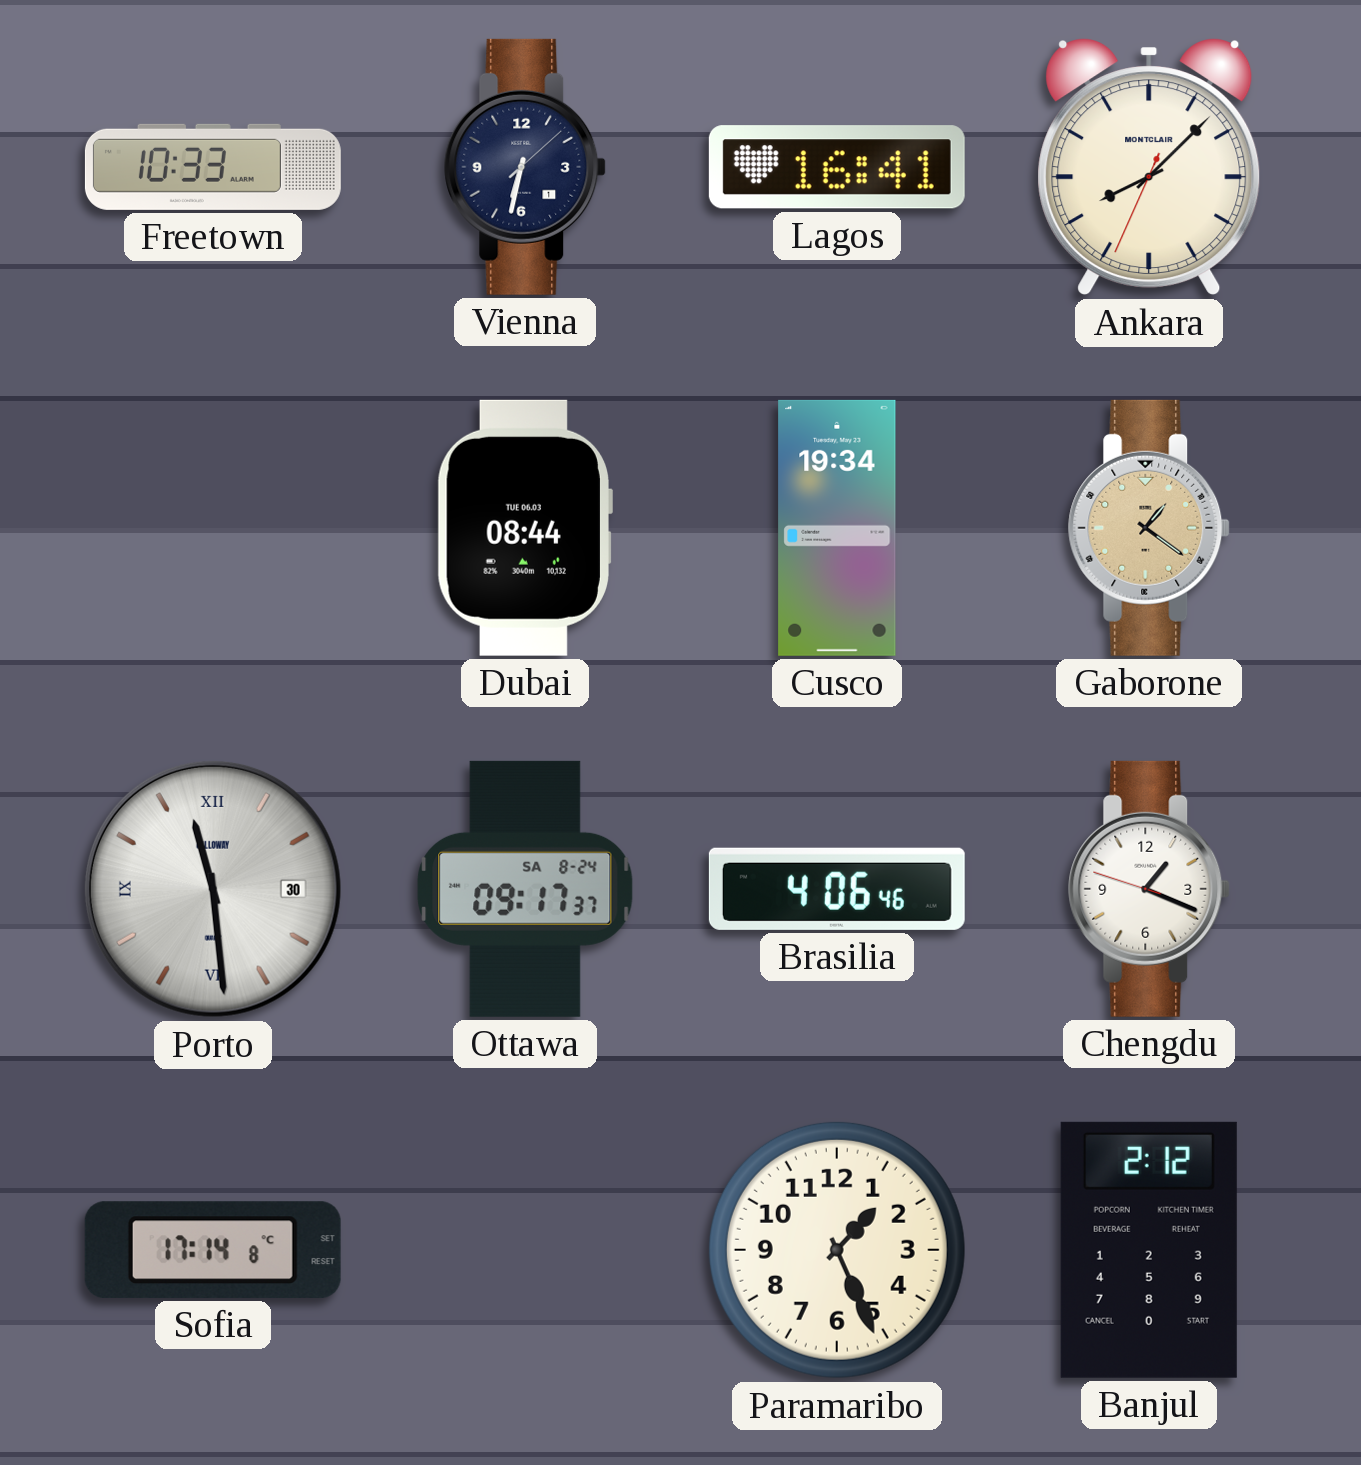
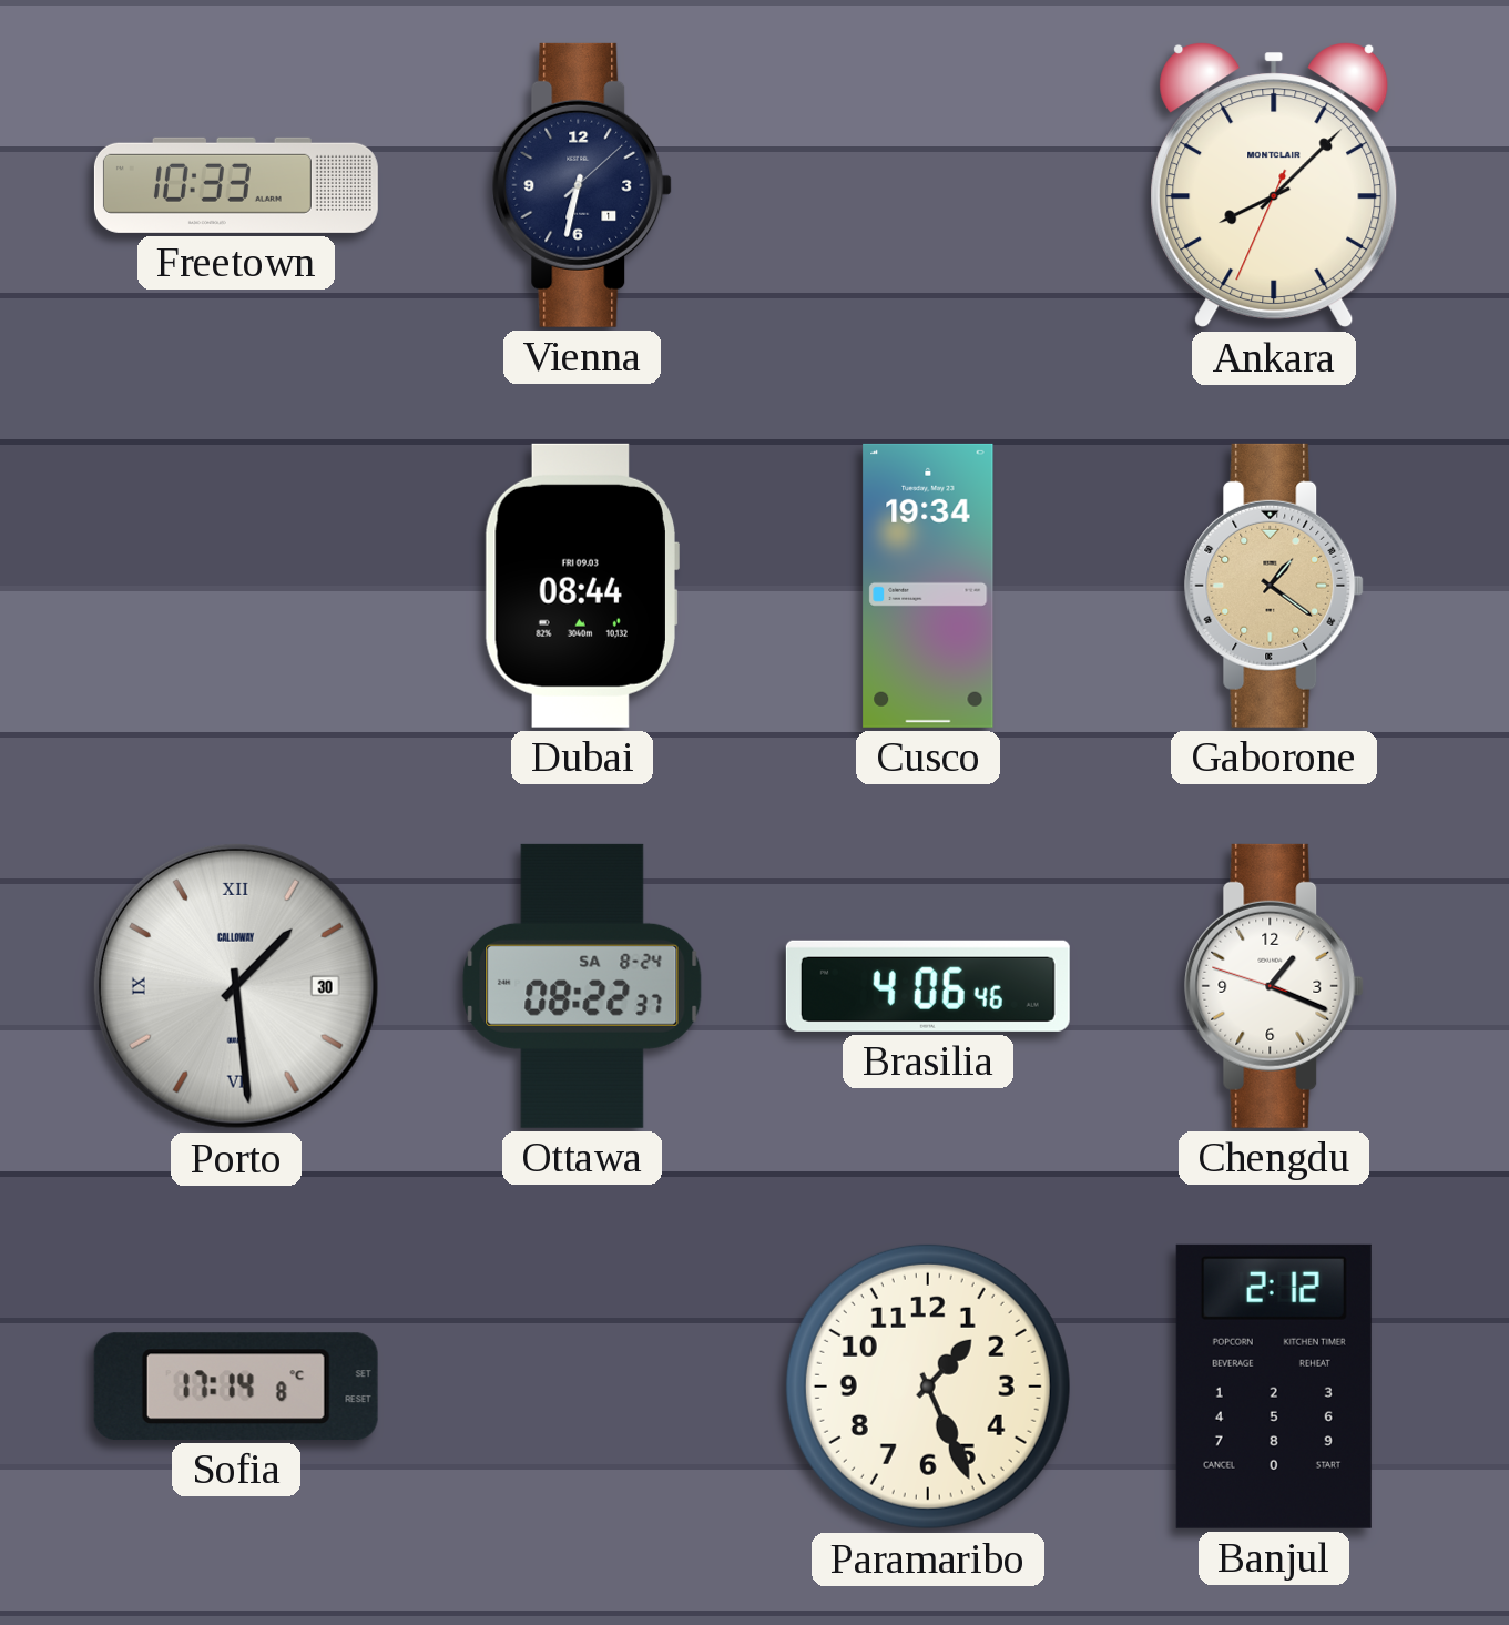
Lagos: 16:41 -> none
Dubai date: TUE 06.03 -> FRI 09.03
Porto: 11:29 -> 1:29
Ottawa: 09:17 -> 08:22
